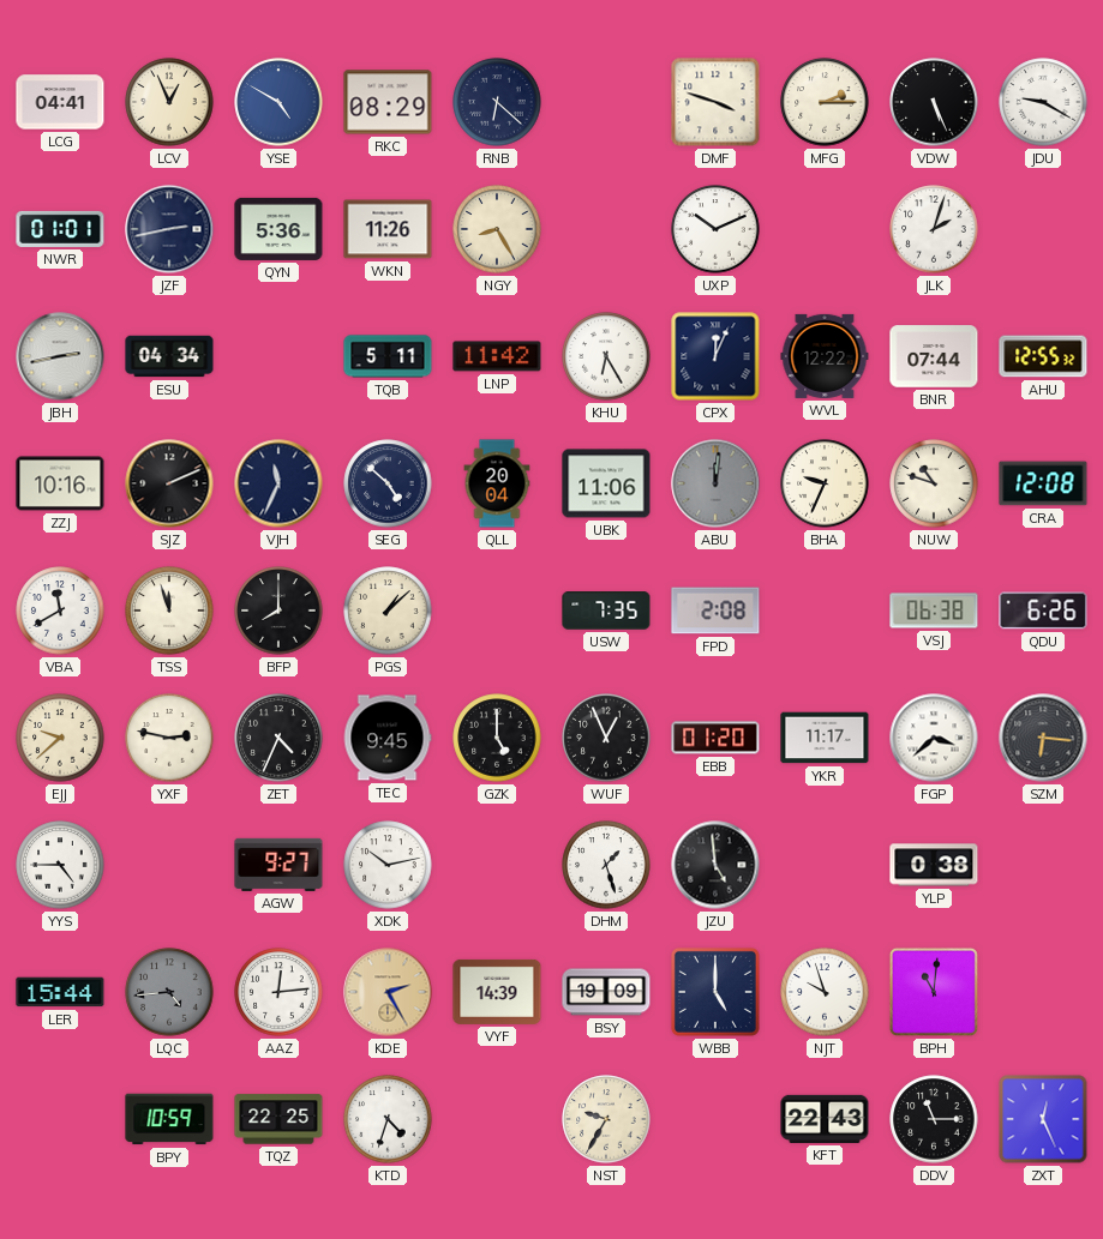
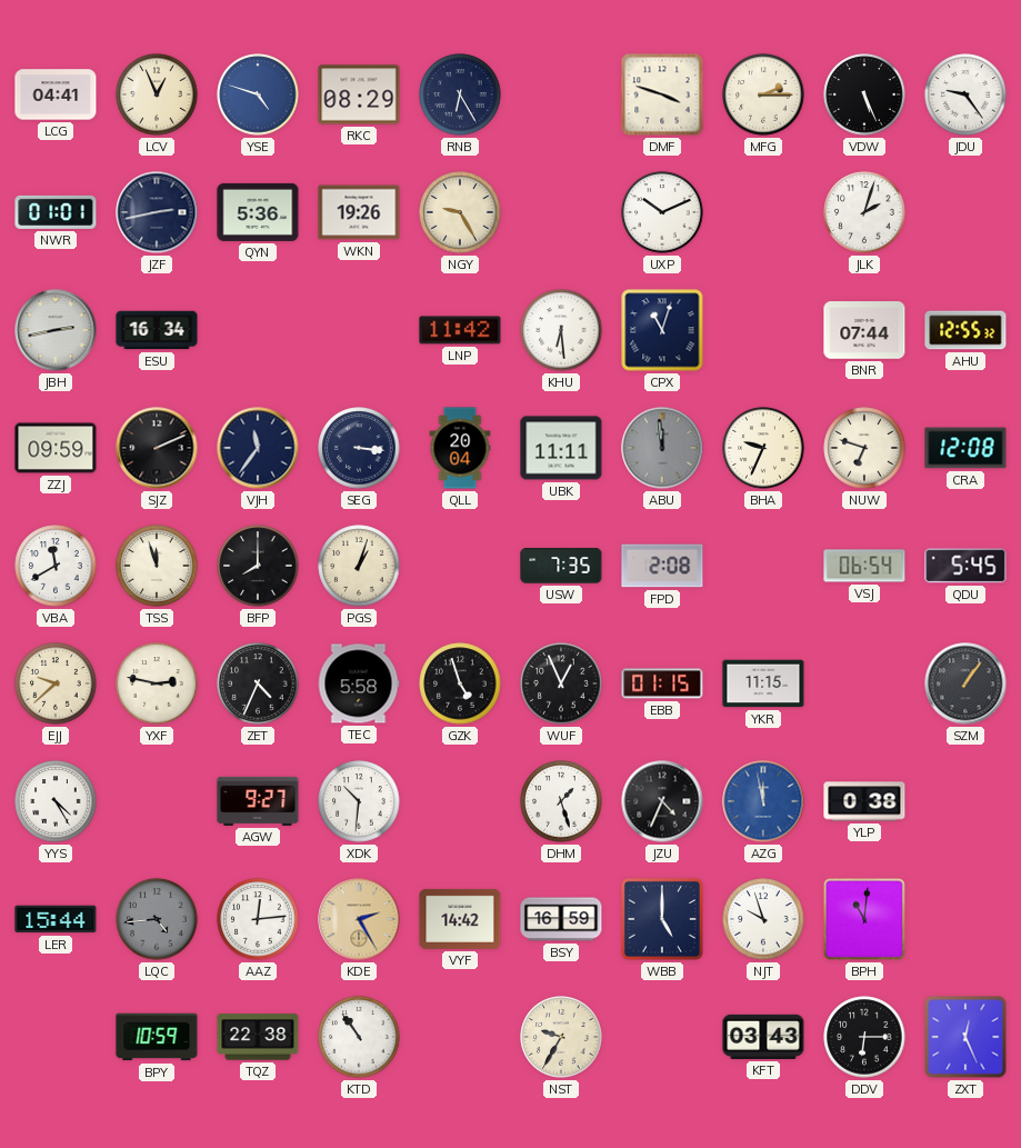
YSE: 4:50 -> 4:48
RNB: 6:22 -> 6:25
JDU: 9:20 -> 9:24
WKN: 11:26 -> 19:26
NGY: 8:25 -> 9:25
ESU: 04:34 -> 16:34
TQB: 5:11 -> none
KHU: 6:25 -> 6:29
CPX: 12:04 -> 11:03
WVL: 12:22 -> none
ZZJ: 10:16 -> 09:59
VJH: 11:34 -> 11:36
SEG: 4:52 -> 3:16
UBK: 11:06 -> 11:11
ABU: 12:01 -> 11:59
NUW: 10:48 -> 6:48
PGS: 1:08 -> 1:03
VSJ: 06:38 -> 06:54
QDU: 6:26 -> 5:45
TEC: 9:45 -> 5:58
GZK: 5:00 -> 4:57
EBB: 01:20 -> 01:15
YKR: 11:17 -> 11:15
FGP: 3:38 -> none
SZM: 6:16 -> 1:06
YYS: 4:45 -> 4:25
XDK: 10:13 -> 10:31
JZU: 4:59 -> 4:34
AZG: none -> 11:58
VYF: 14:39 -> 14:42
BSY: 19:09 -> 16:59
TQZ: 22:25 -> 22:38
KTD: 4:33 -> 10:54
KFT: 22:43 -> 03:43
DDV: 11:15 -> 6:15
